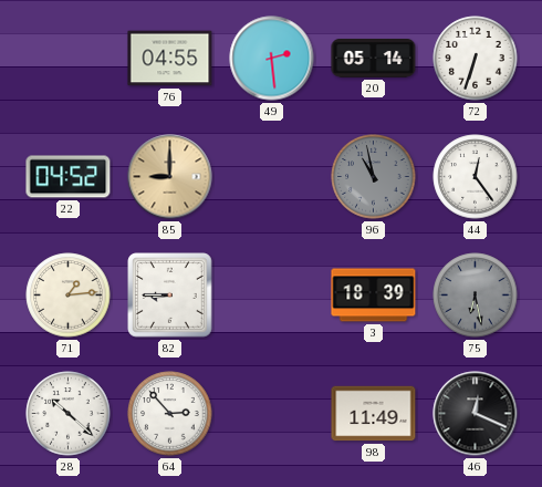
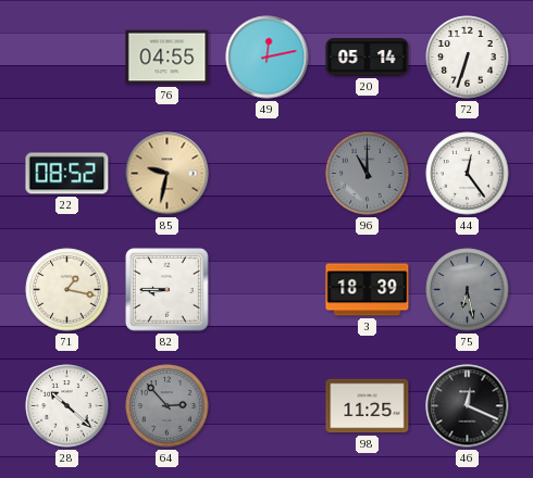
49: 2:29 -> 12:13
22: 04:52 -> 08:52
85: 9:00 -> 9:32
96: 10:58 -> 11:00
71: 1:14 -> 1:17
64 dial: white -> grey
98: 11:49 -> 11:25
